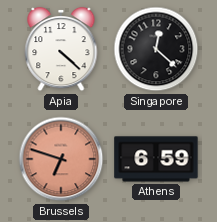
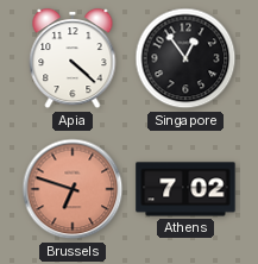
Singapore: 12:22 -> 12:54
Athens: 6:59 -> 7:02
